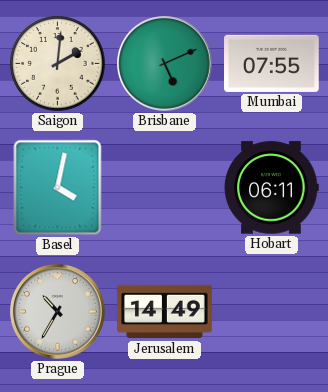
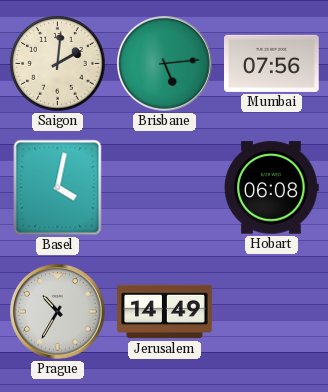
Brisbane: 5:11 -> 5:14
Mumbai: 07:55 -> 07:56
Hobart: 06:11 -> 06:08
